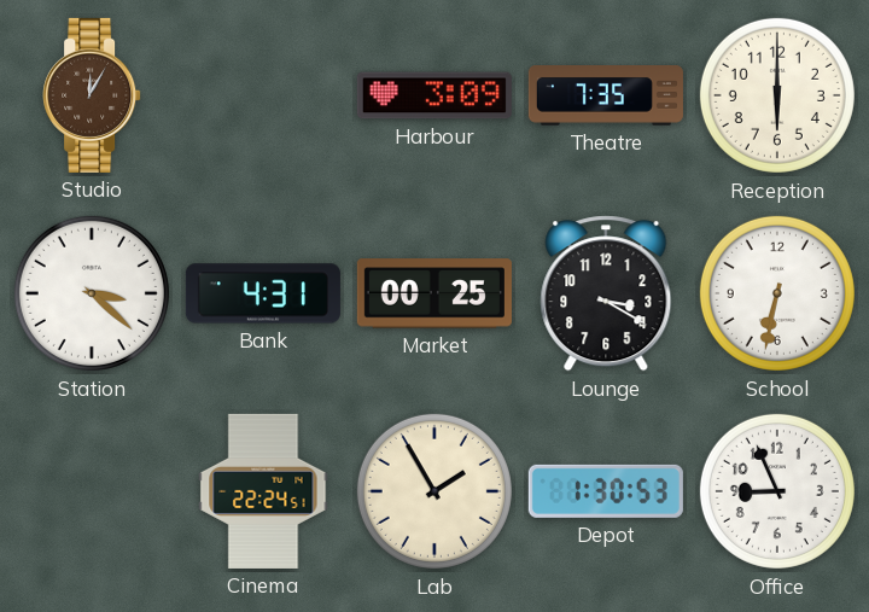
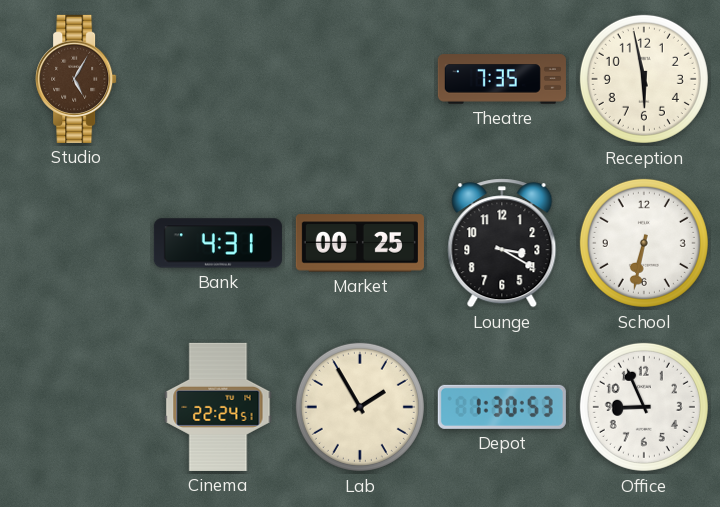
Studio: 12:05 -> 5:05
Harbour: 3:09 -> none
Reception: 6:00 -> 5:58
Station: 3:22 -> none
